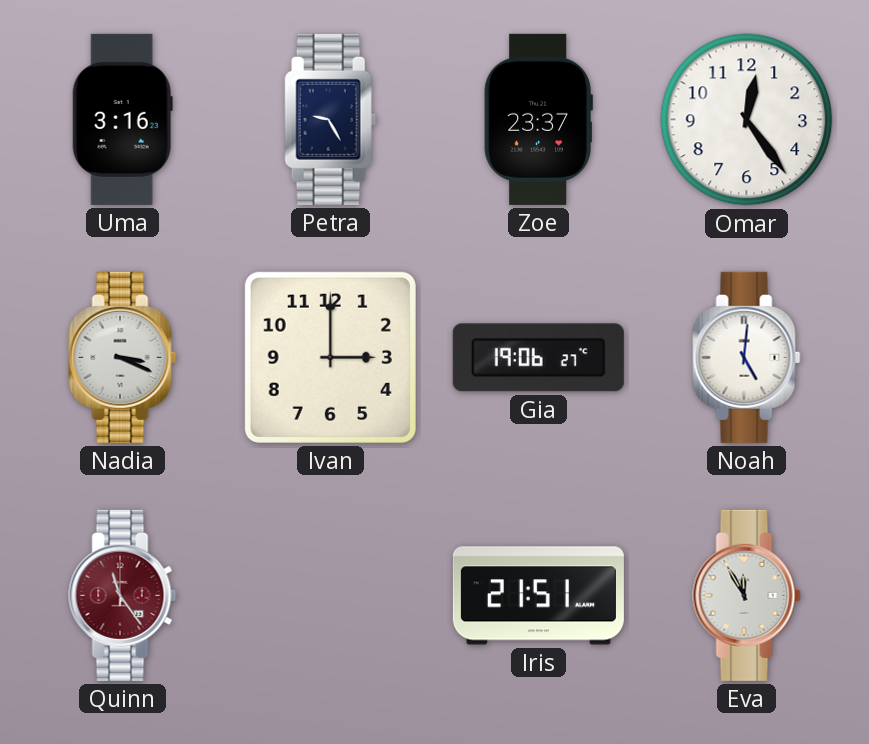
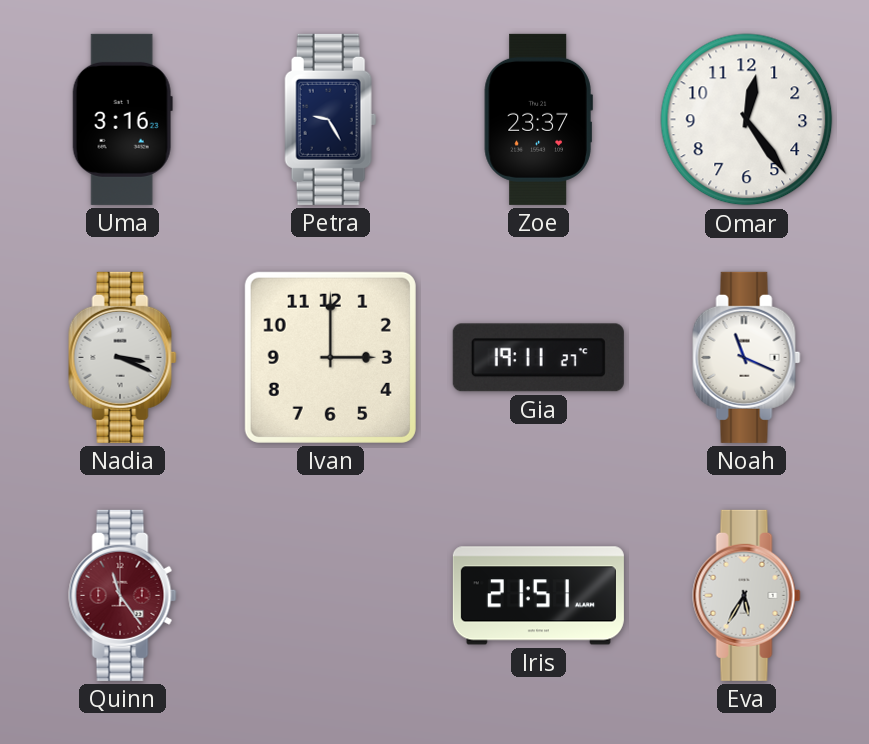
Gia: 19:06 -> 19:11
Noah: 5:01 -> 11:19
Eva: 11:55 -> 5:35
